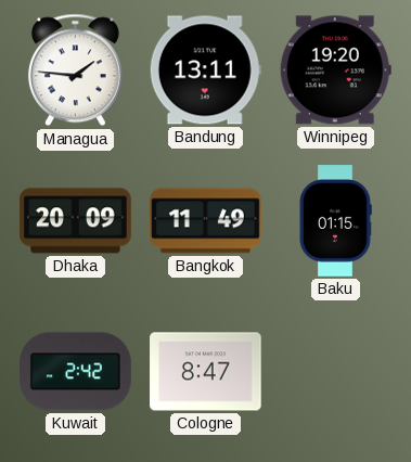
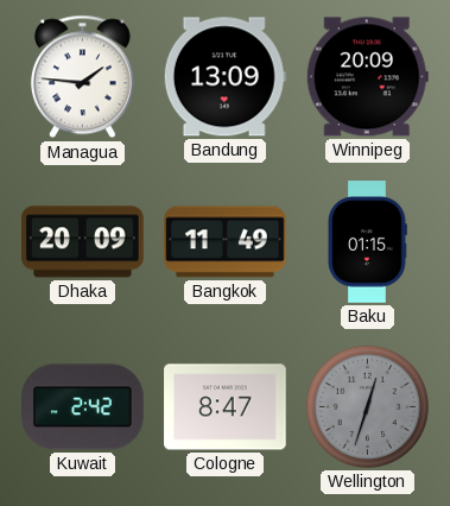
Bandung: 13:11 -> 13:09
Winnipeg: 19:20 -> 20:09
Wellington: none -> 12:33
